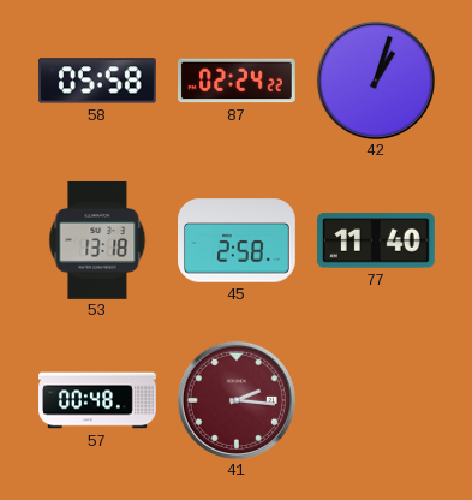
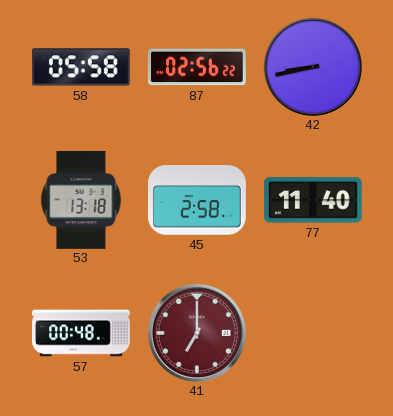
87: 02:24 -> 02:56
42: 1:03 -> 8:43
41: 2:16 -> 7:00
